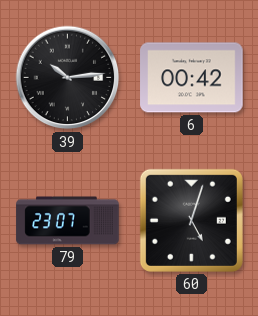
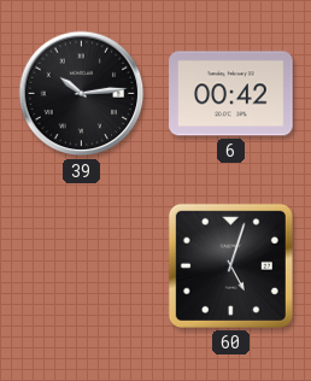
79: 23:07 -> none
